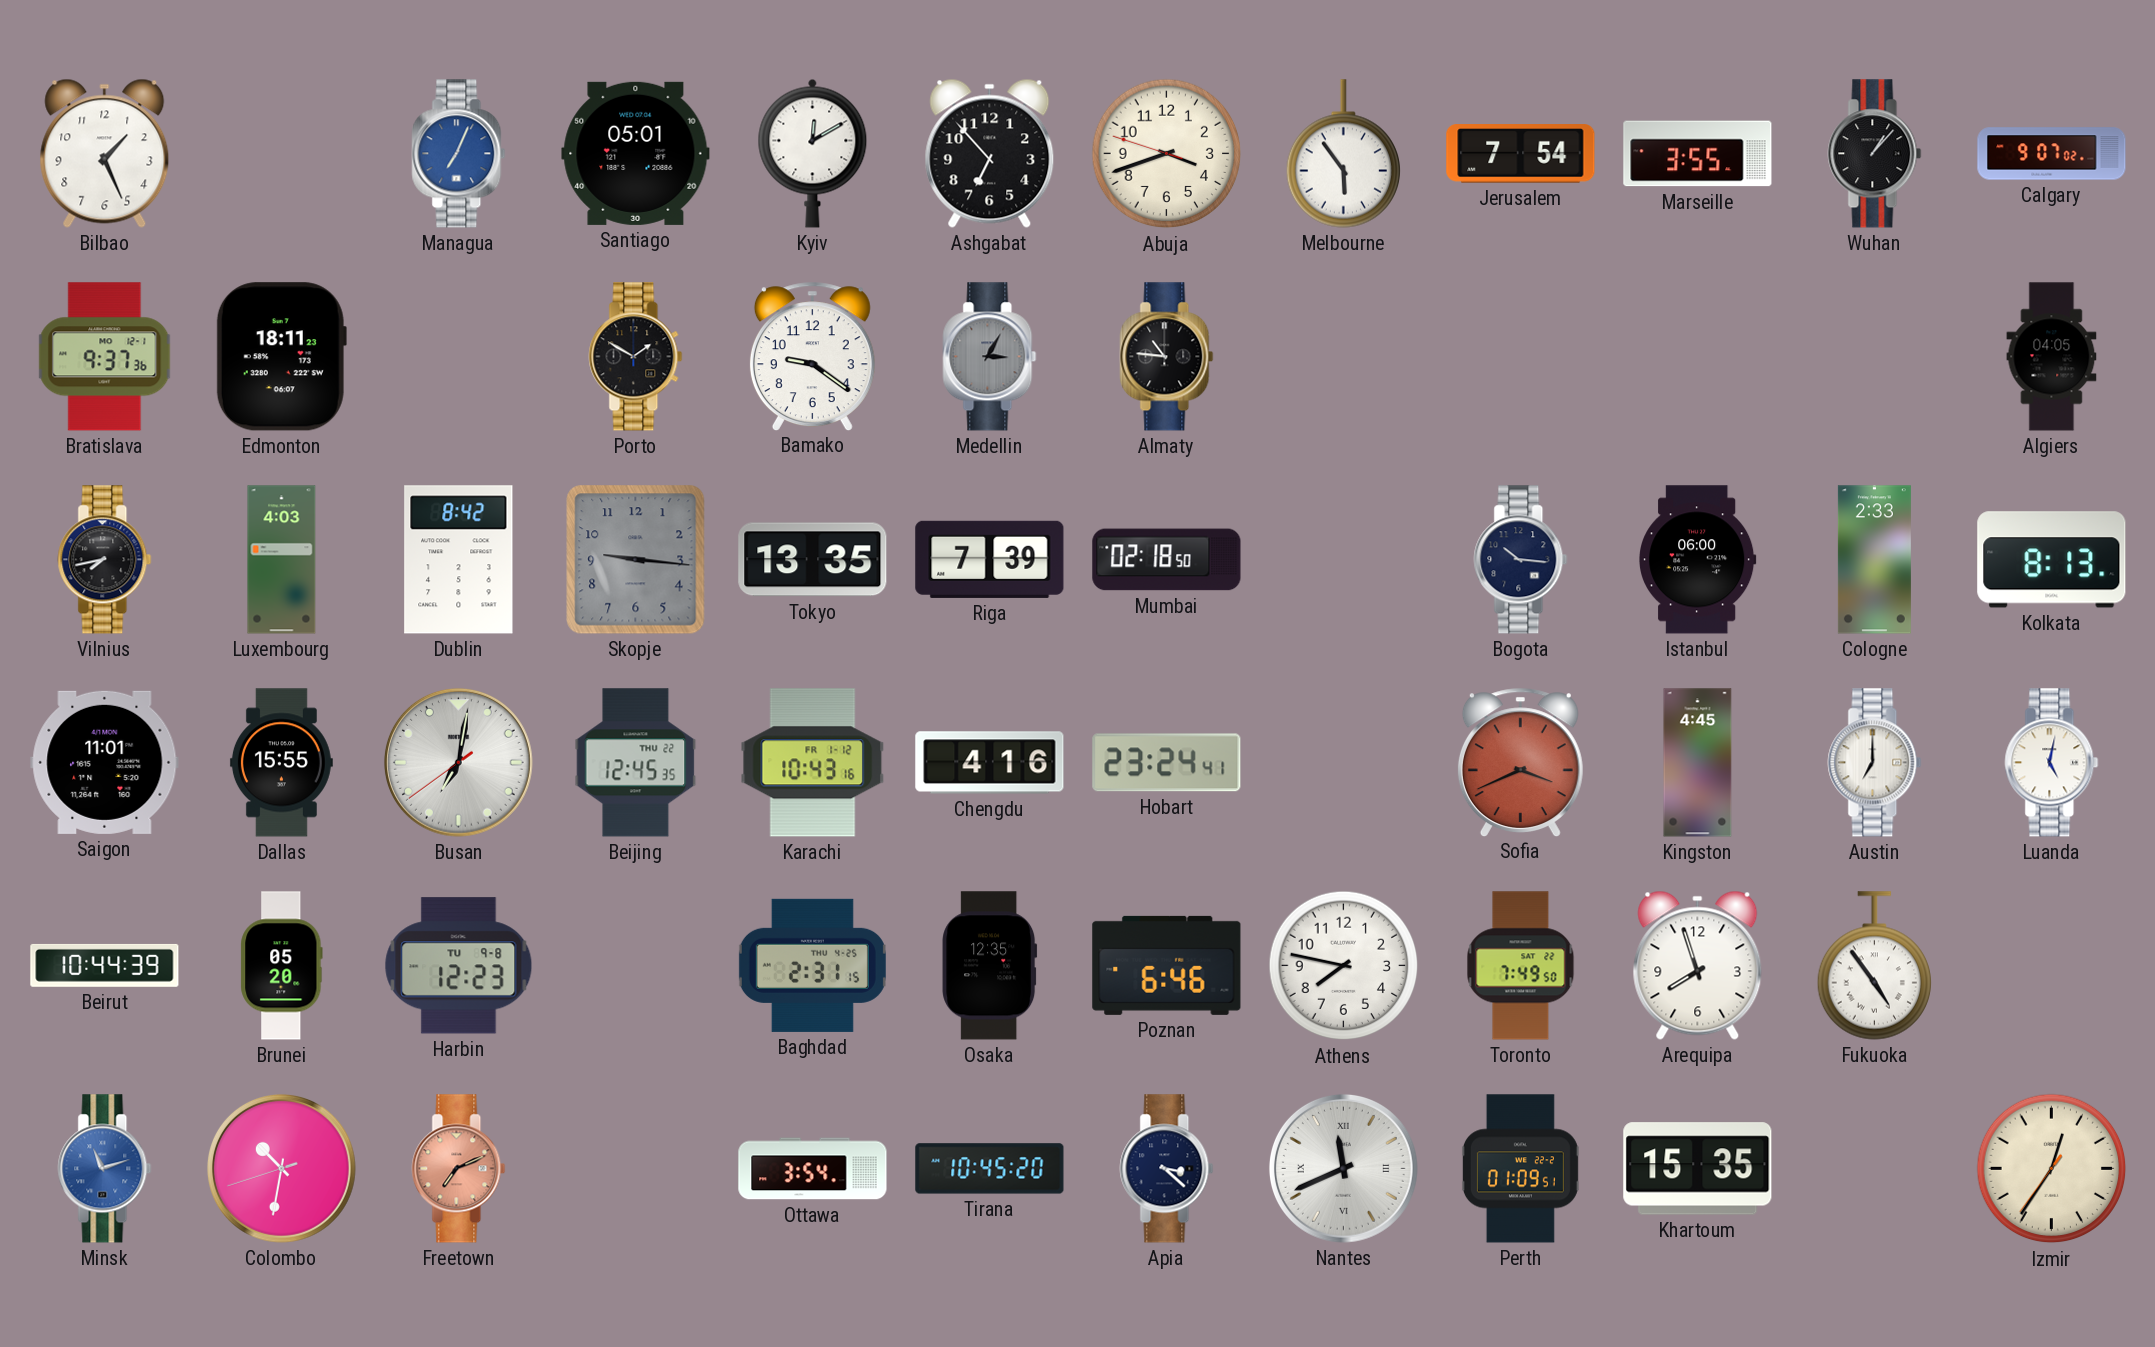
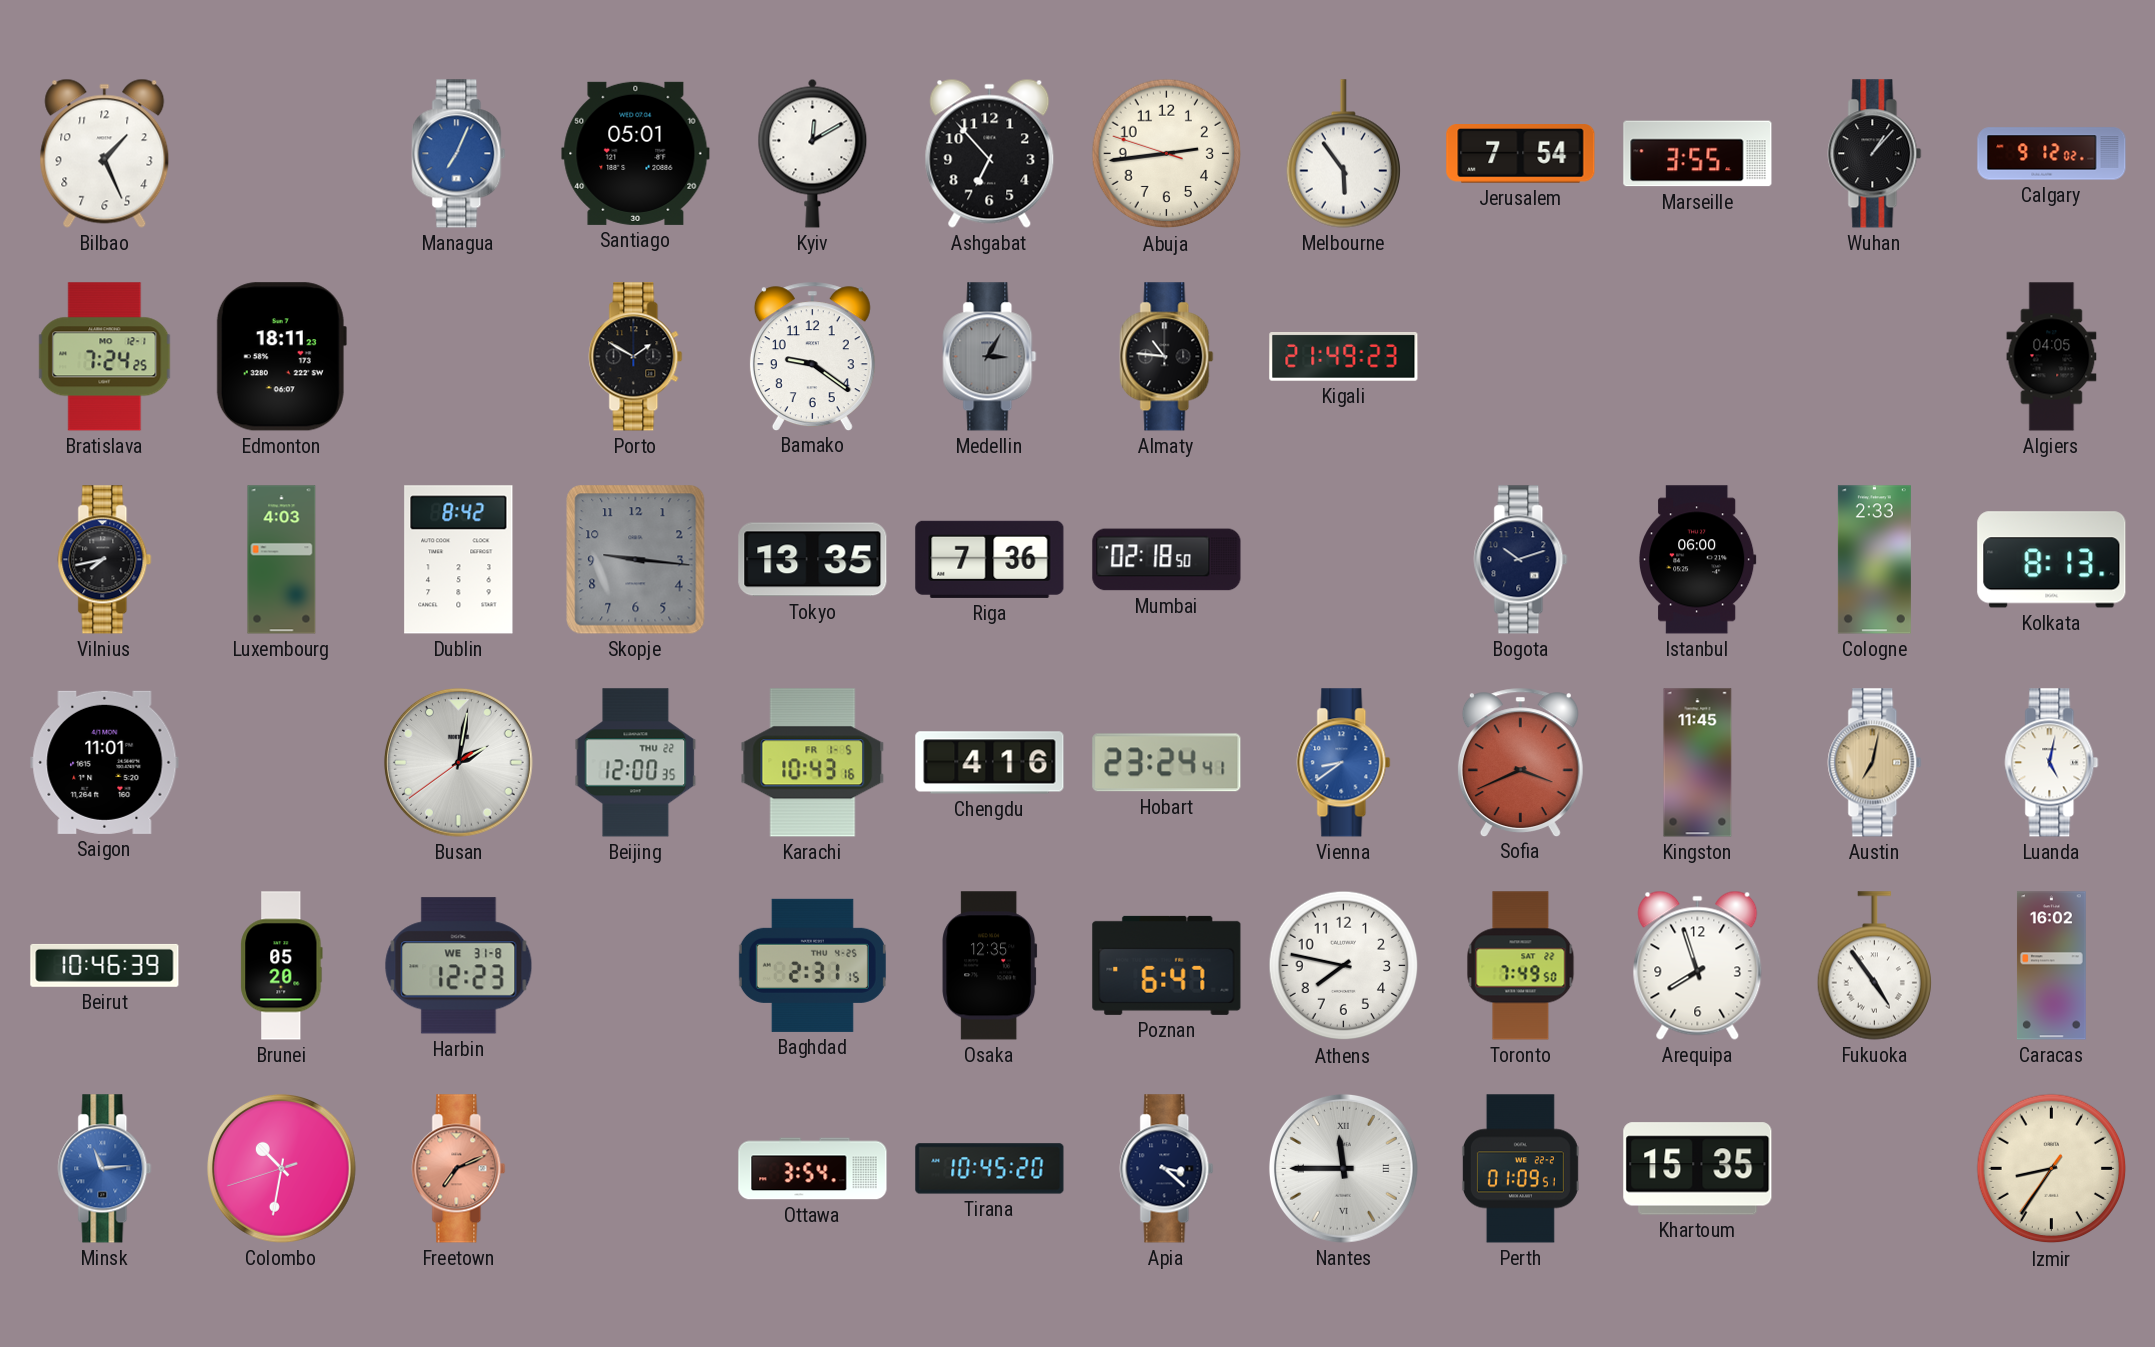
Abuja: 3:41 -> 2:43
Calgary: 9:07 -> 9:12
Bratislava: 9:37 -> 7:24
Kigali: none -> 21:49
Riga: 7:39 -> 7:36
Bogota: 10:16 -> 10:12
Dallas: 15:55 -> none
Busan: 7:01 -> 2:01
Beijing: 12:45 -> 12:00
Karachi date: FR 1-12 -> FR 1-5
Vienna: none -> 8:39
Kingston: 4:45 -> 11:45
Austin: 7:00 -> 7:02
Austin dial: white -> champagne
Beirut: 10:44 -> 10:46
Harbin date: TU 9-8 -> WE 31-8
Poznan: 6:46 -> 6:47
Caracas: none -> 16:02
Minsk: 11:12 -> 11:14
Nantes: 11:41 -> 11:45
Izmir: 12:35 -> 8:35
